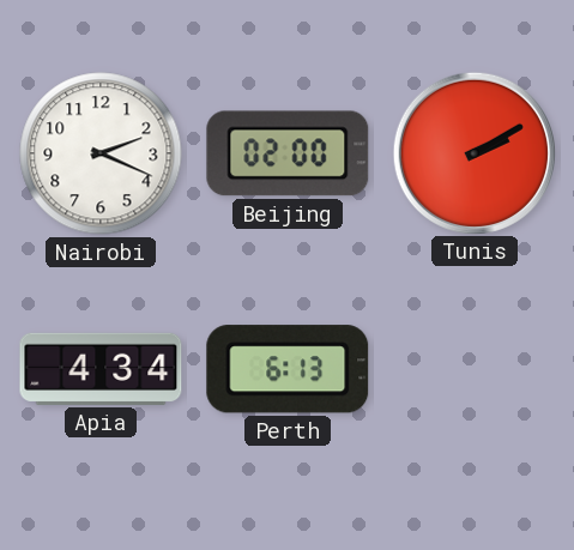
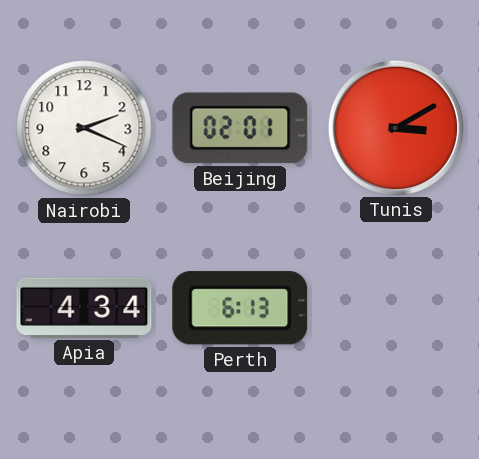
Beijing: 02:00 -> 02:01
Tunis: 2:10 -> 3:10
